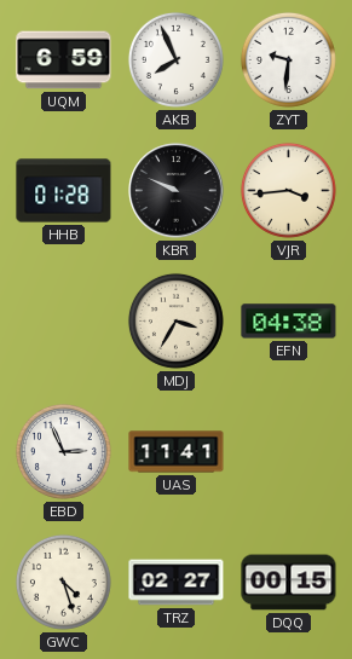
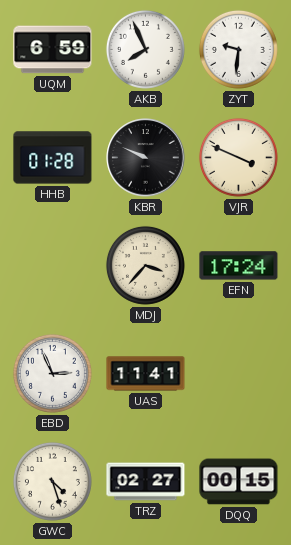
VJR: 3:44 -> 3:49
MDJ: 3:35 -> 3:37
EFN: 04:38 -> 17:24
